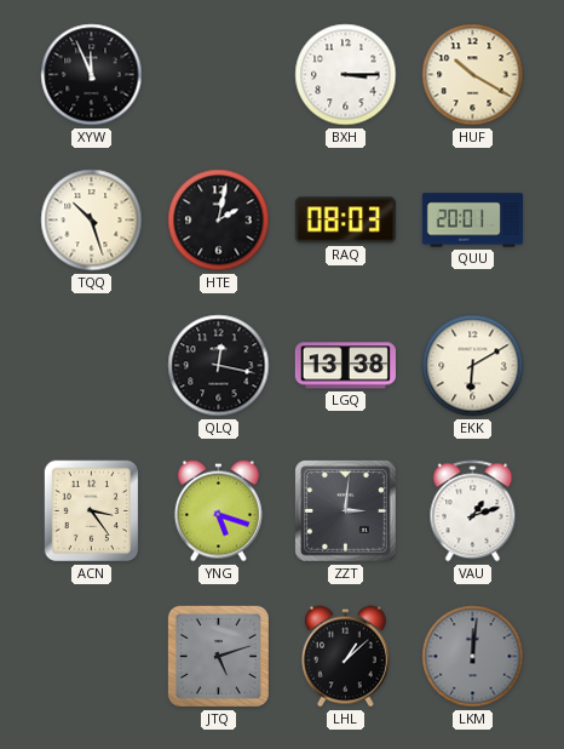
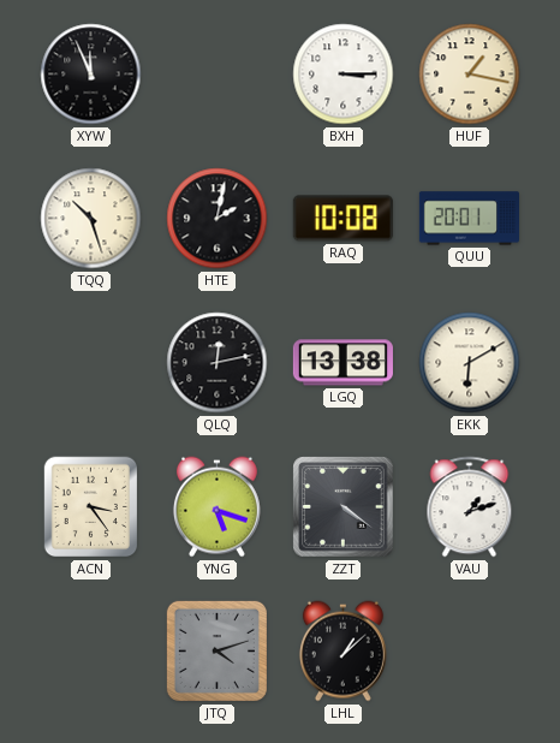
HUF: 10:20 -> 1:17
RAQ: 08:03 -> 10:08
QLQ: 12:17 -> 12:13
ZZT: 3:01 -> 4:21
JTQ: 5:12 -> 4:12
LKM: 12:01 -> none
